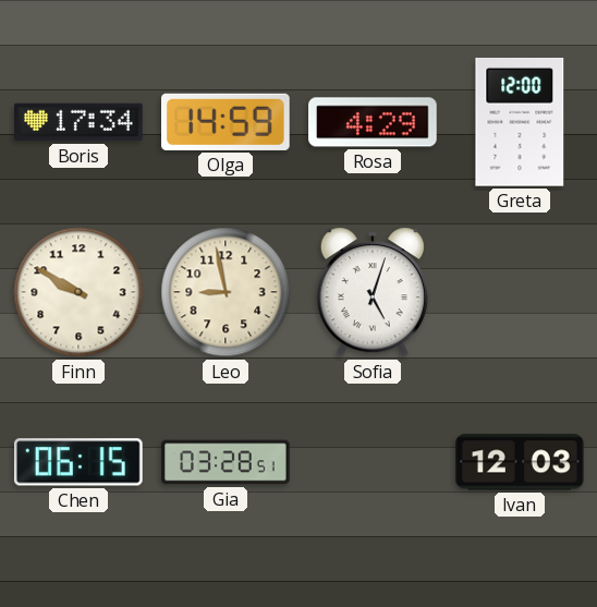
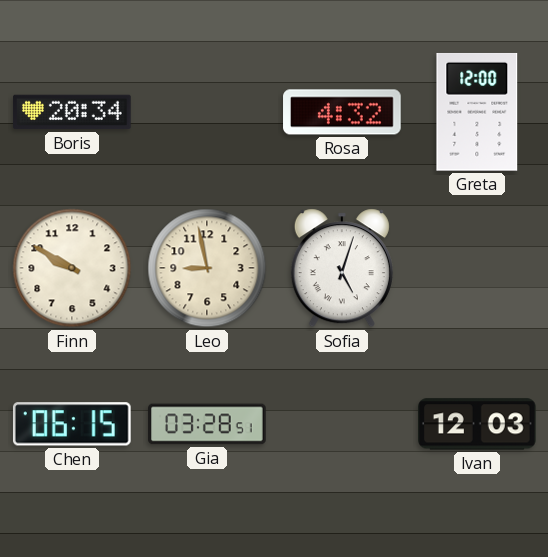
Boris: 17:34 -> 20:34
Olga: 14:59 -> none
Rosa: 4:29 -> 4:32
